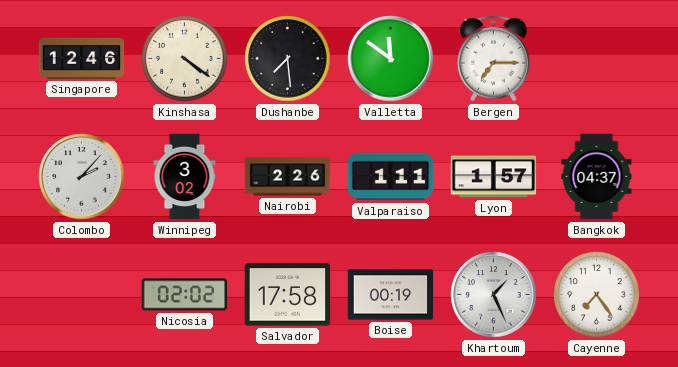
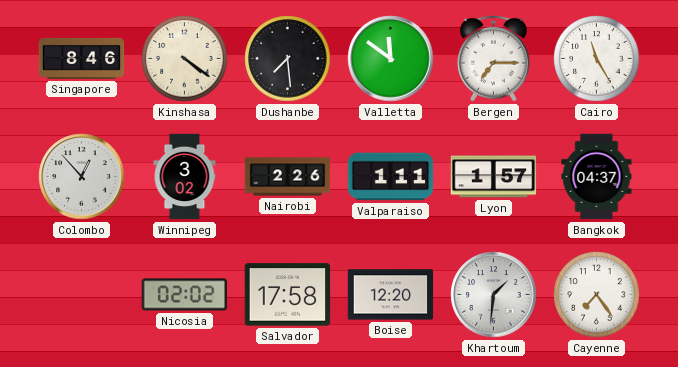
Singapore: 12:46 -> 8:46
Cairo: none -> 11:25
Colombo: 2:07 -> 12:53
Boise: 00:19 -> 12:20
Khartoum: 1:26 -> 1:31
